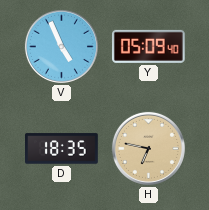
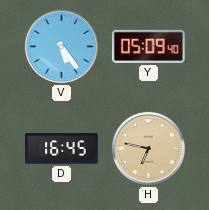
V: 4:56 -> 5:24
D: 18:35 -> 16:45
